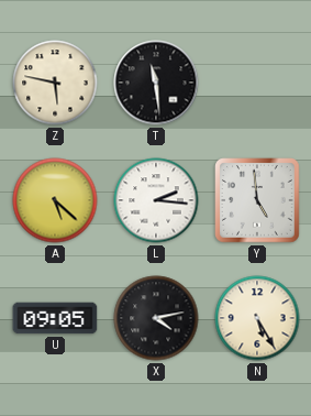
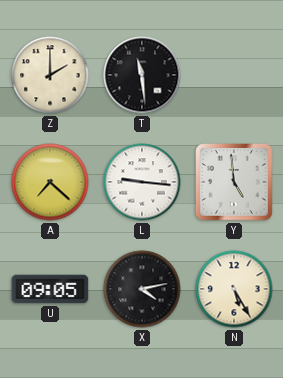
Z: 5:47 -> 2:00
A: 5:22 -> 7:22
L: 2:16 -> 9:16
